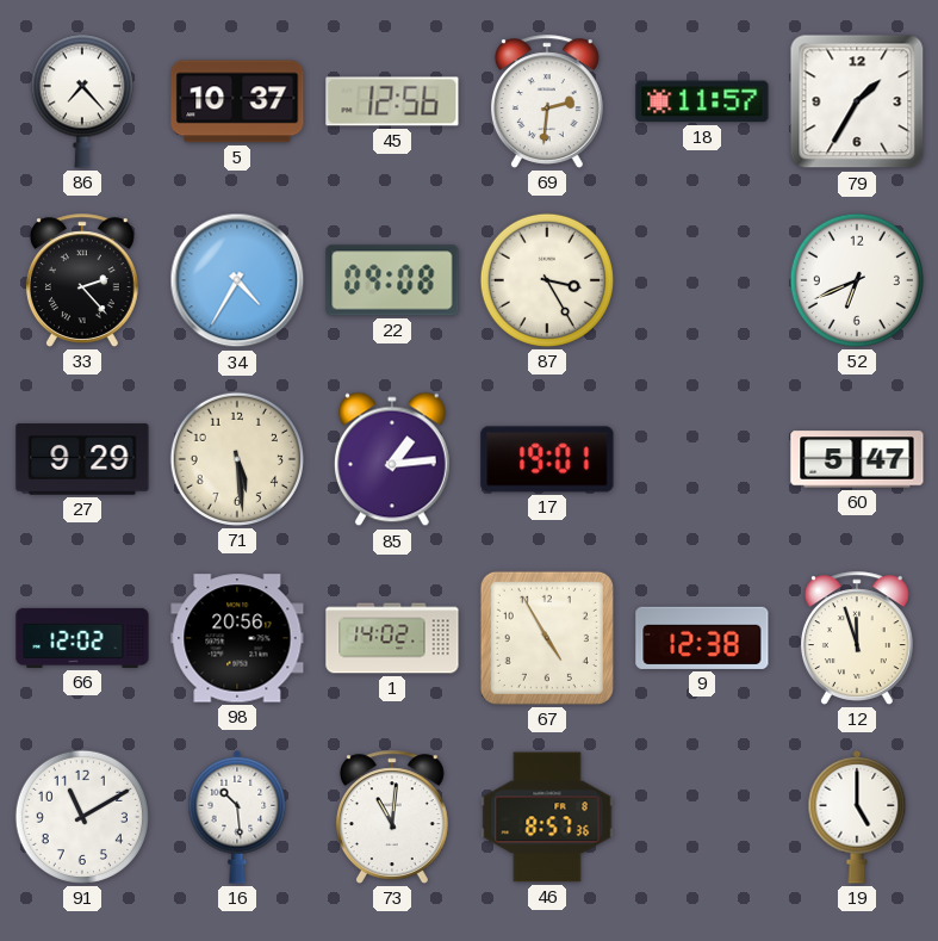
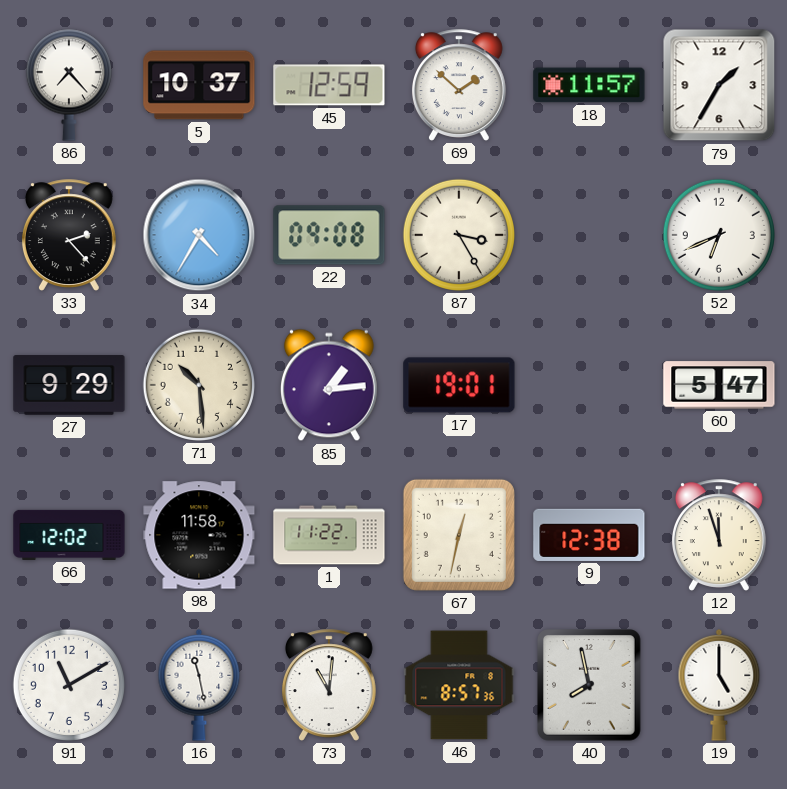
45: 12:56 -> 12:59
69: 2:31 -> 1:52
71: 5:29 -> 10:29
98: 20:56 -> 11:58
1: 14:02 -> 11:22
67: 4:55 -> 12:32
16: 10:29 -> 11:28
40: none -> 7:58
